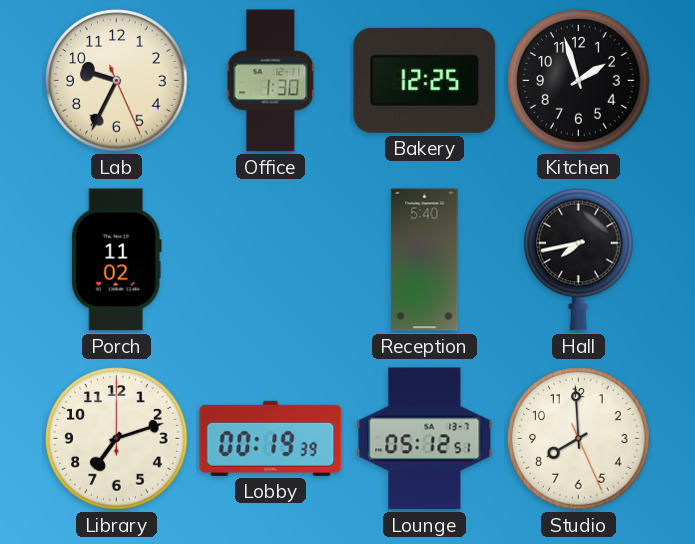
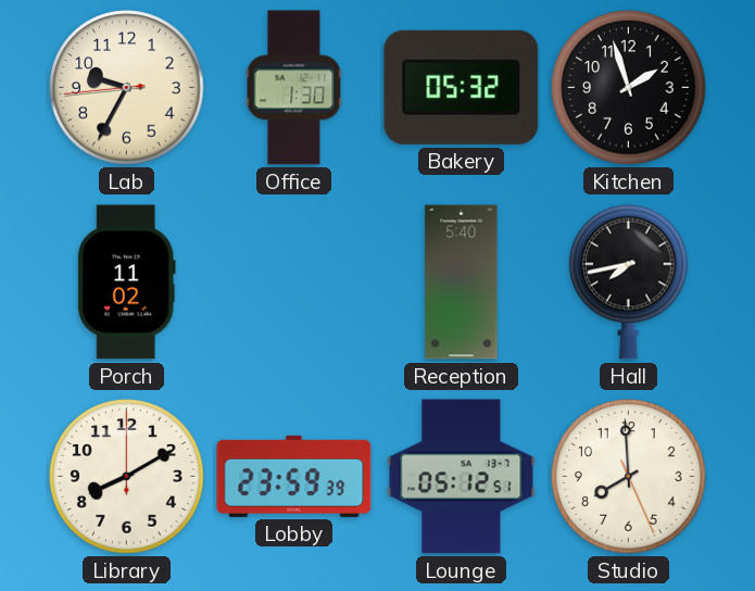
Lab: 9:34:26 -> 9:34:44
Bakery: 12:25 -> 05:32
Library: 7:12 -> 8:10
Lobby: 00:19 -> 23:59
